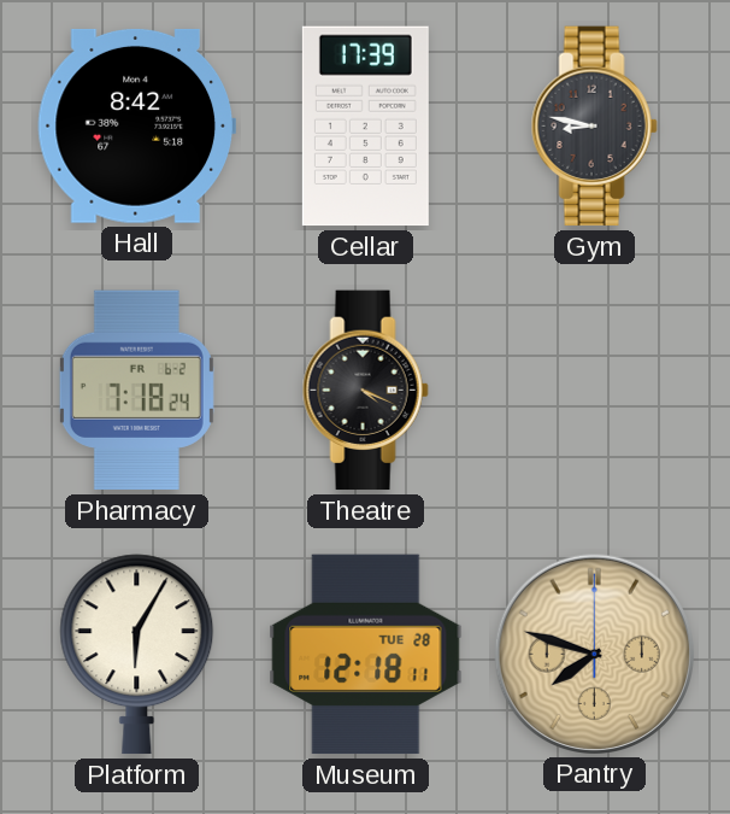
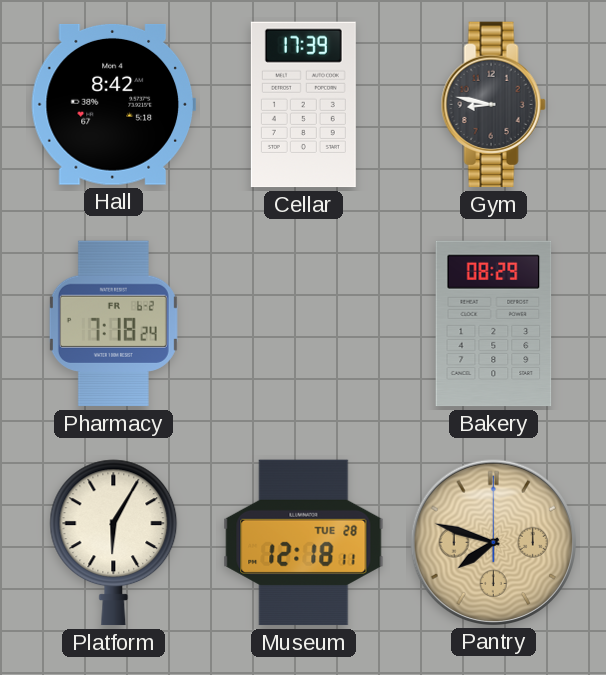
Theatre: 4:19 -> none
Bakery: none -> 08:29
